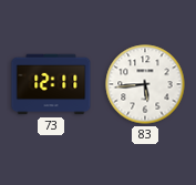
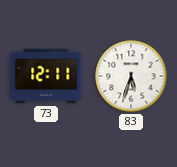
83: 5:44 -> 5:33
